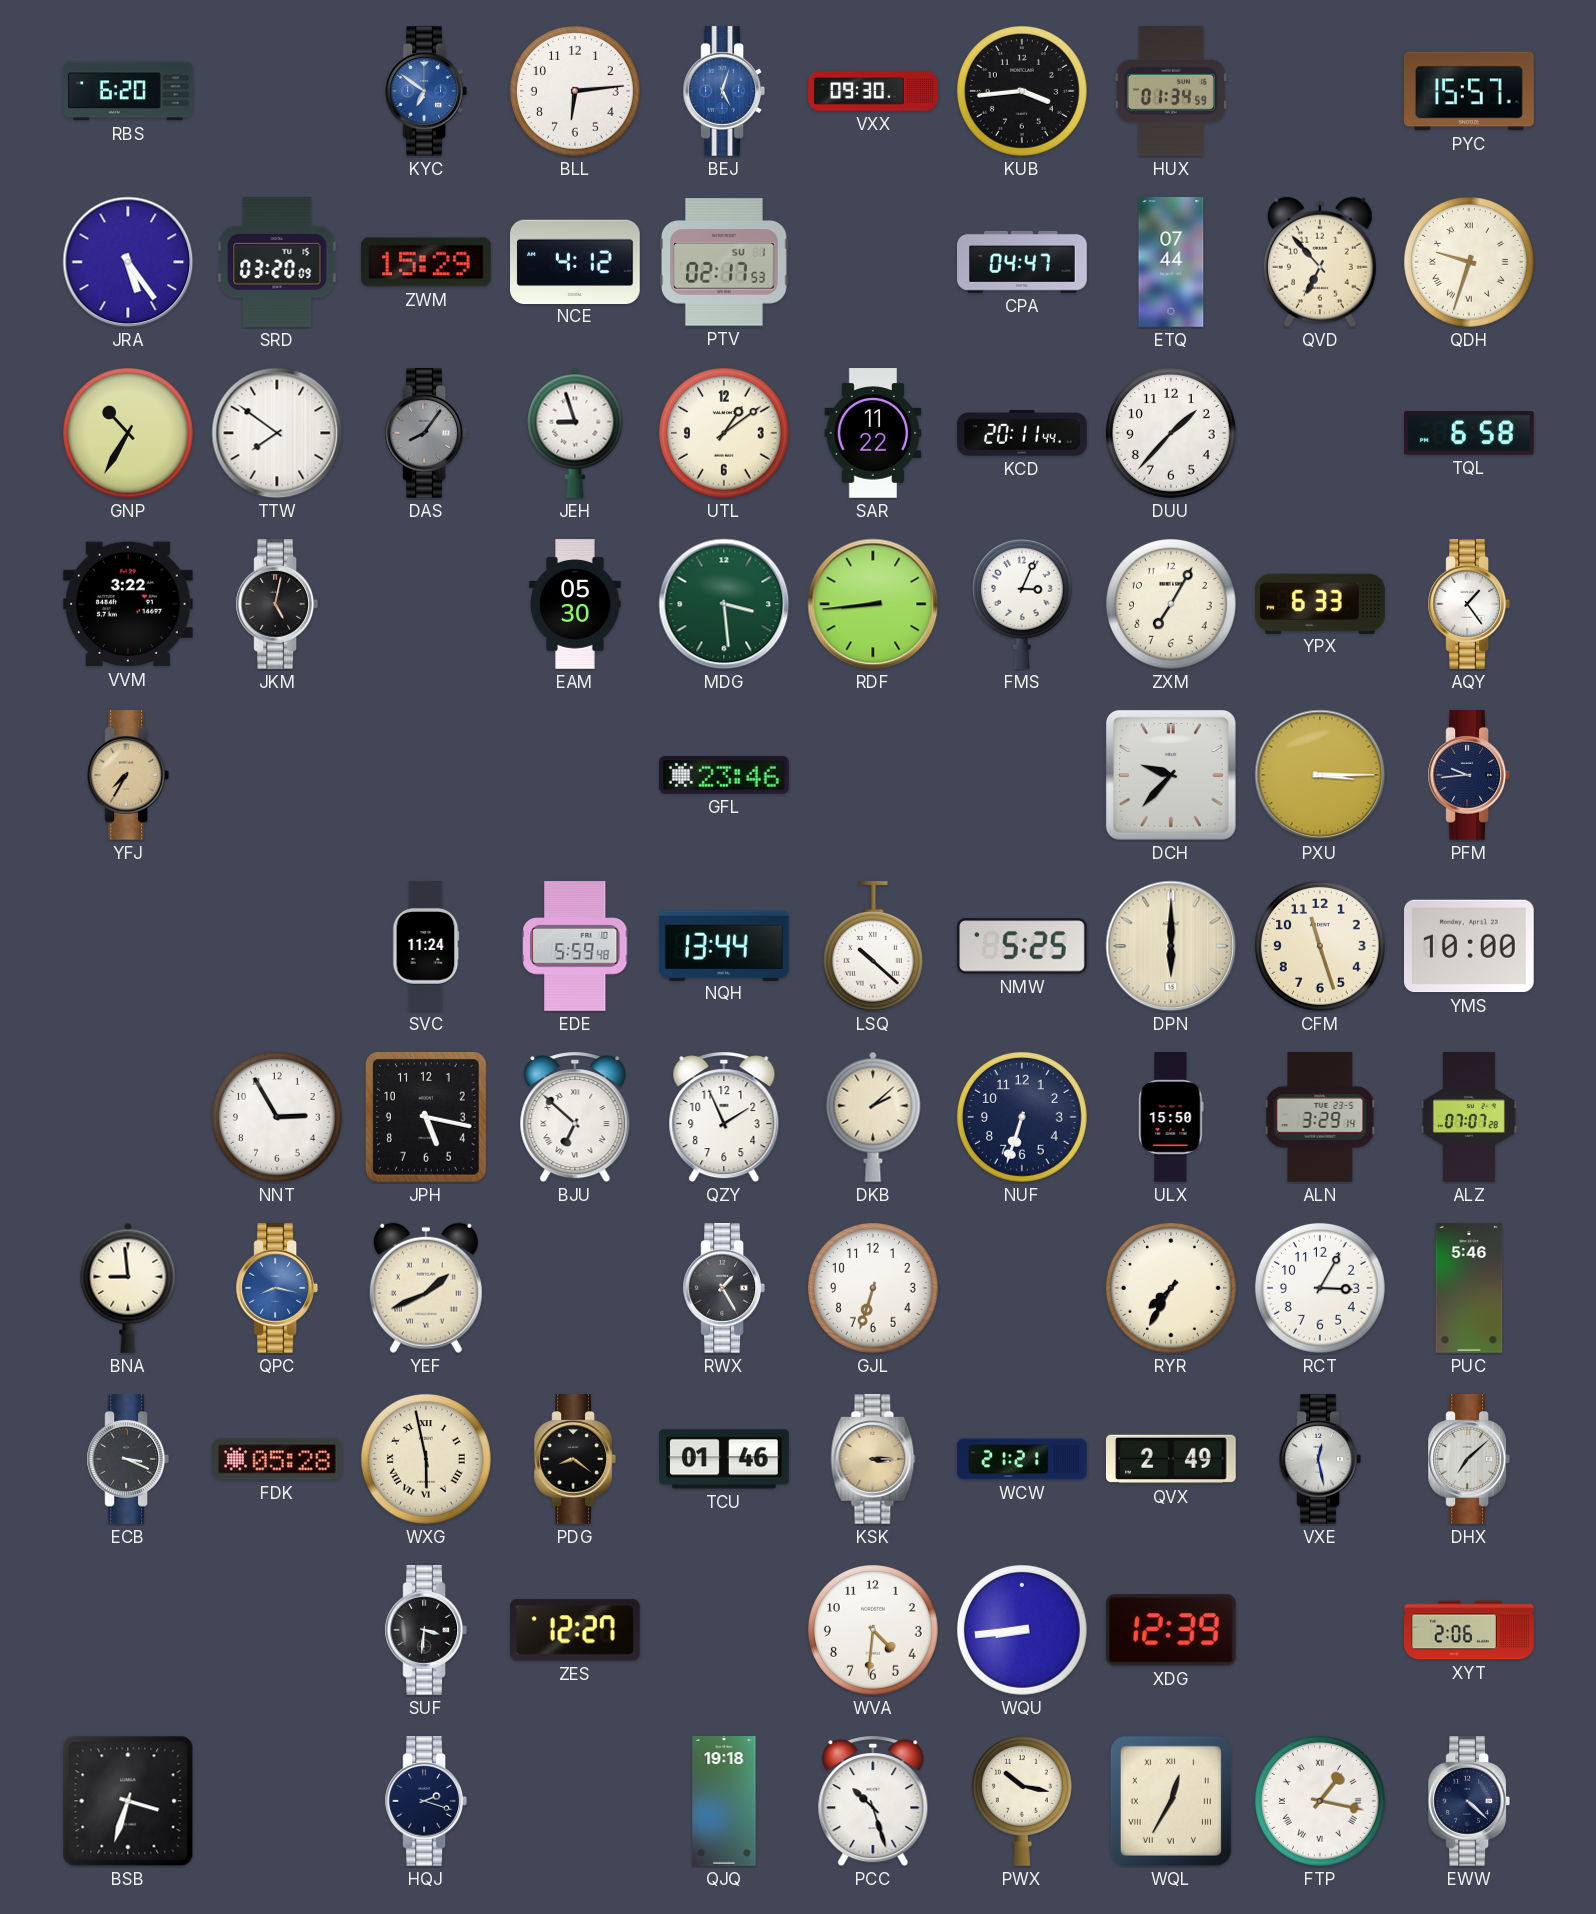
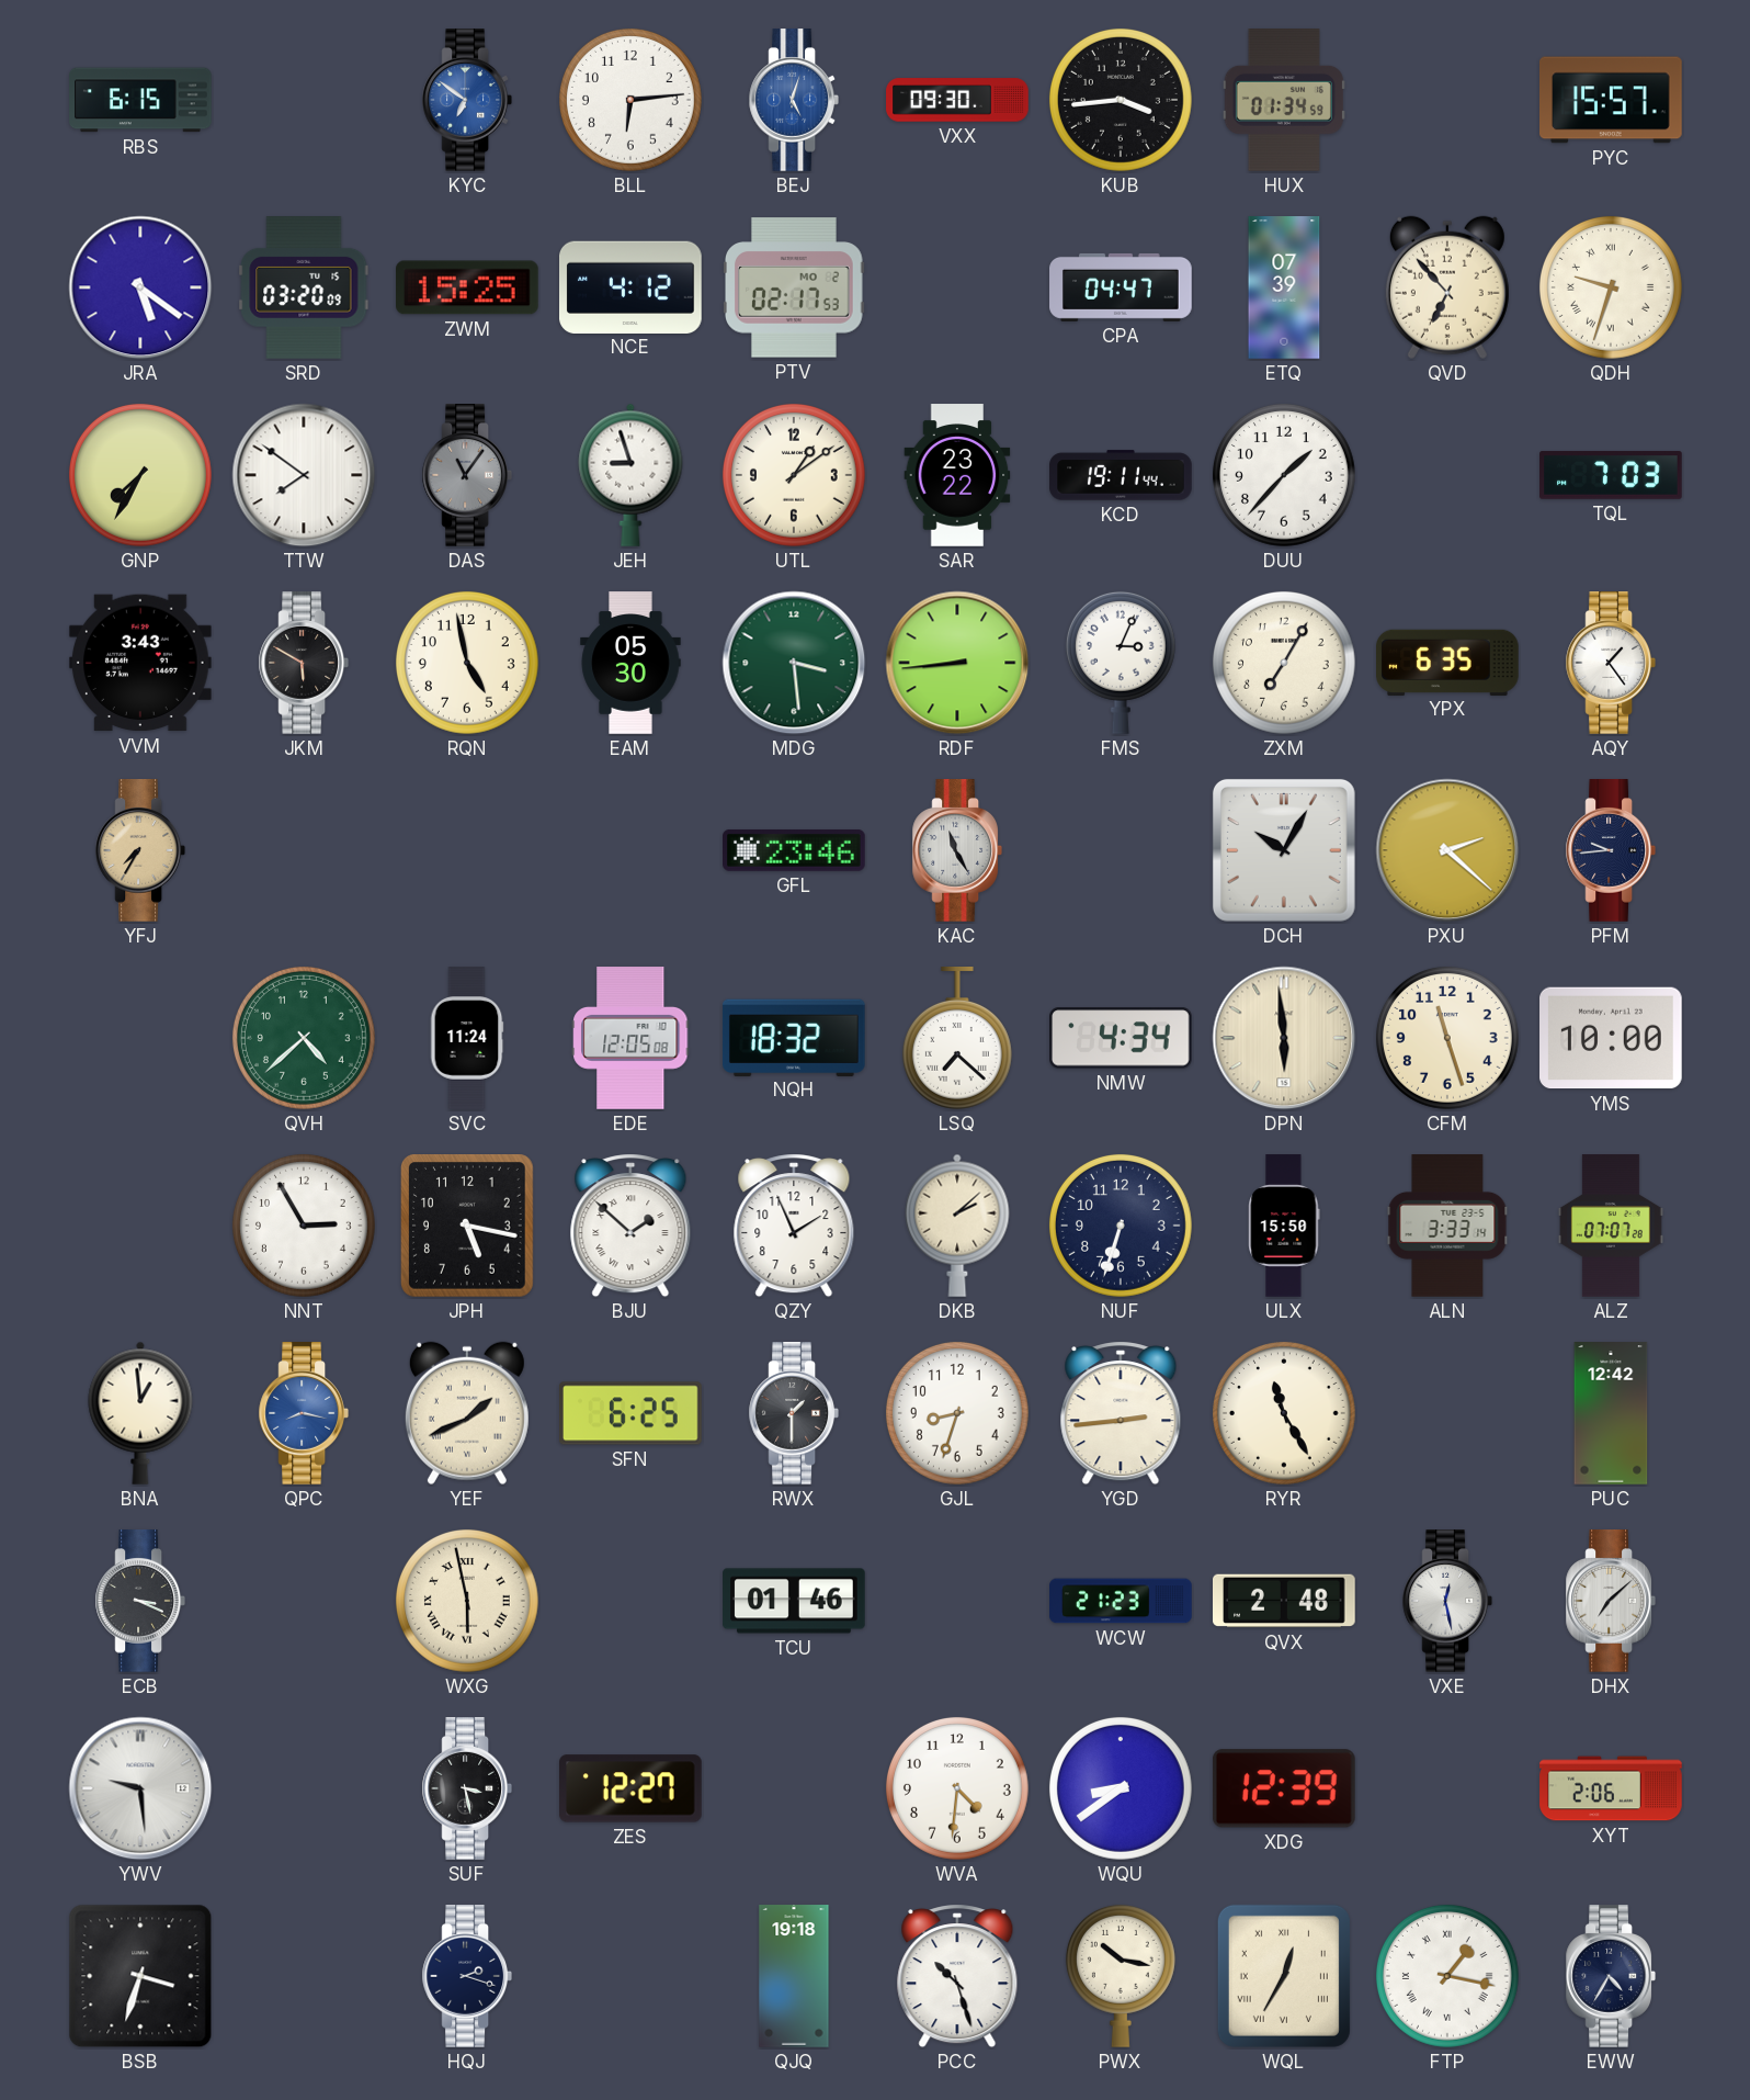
RBS: 6:20 -> 6:15
JRA: 5:24 -> 5:21
ZWM: 15:29 -> 15:25
PTV date: SU 1 -> MO 2
ETQ: 07:44 -> 07:39
GNP: 10:35 -> 7:35
DAS: 8:06 -> 11:06
SAR: 11:22 -> 23:22
KCD: 20:11 -> 19:11
TQL: 6:58 -> 7:03
VVM: 3:22 -> 3:43
JKM: 5:02 -> 5:50
RQN: none -> 4:58
YPX: 6:33 -> 6:35
KAC: none -> 11:25
DCH: 9:37 -> 10:05
PXU: 3:15 -> 2:22
QVH: none -> 4:38
EDE: 5:59 -> 12:05
NQH: 13:44 -> 18:32
LSQ: 10:22 -> 7:22
NMW: 5:25 -> 4:34
DPN: 6:00 -> 5:59
BJU: 6:52 -> 1:52
ALN: 3:29 -> 3:33
BNA: 8:59 -> 12:59
SFN: none -> 6:25
RWX: 1:25 -> 1:30
GJL: 6:33 -> 8:33
YGD: none -> 2:44
RYR: 7:35 -> 11:25
RCT: 3:05 -> none
PUC: 5:46 -> 12:42
FDK: 05:28 -> none
PDG: 8:21 -> none
KSK: 3:15 -> none
WCW: 21:21 -> 21:23
QVX: 2:49 -> 2:48
YWV: none -> 9:29
SUF: 3:31 -> 3:28
WQU: 8:44 -> 8:39
EWW: 4:22 -> 4:35
